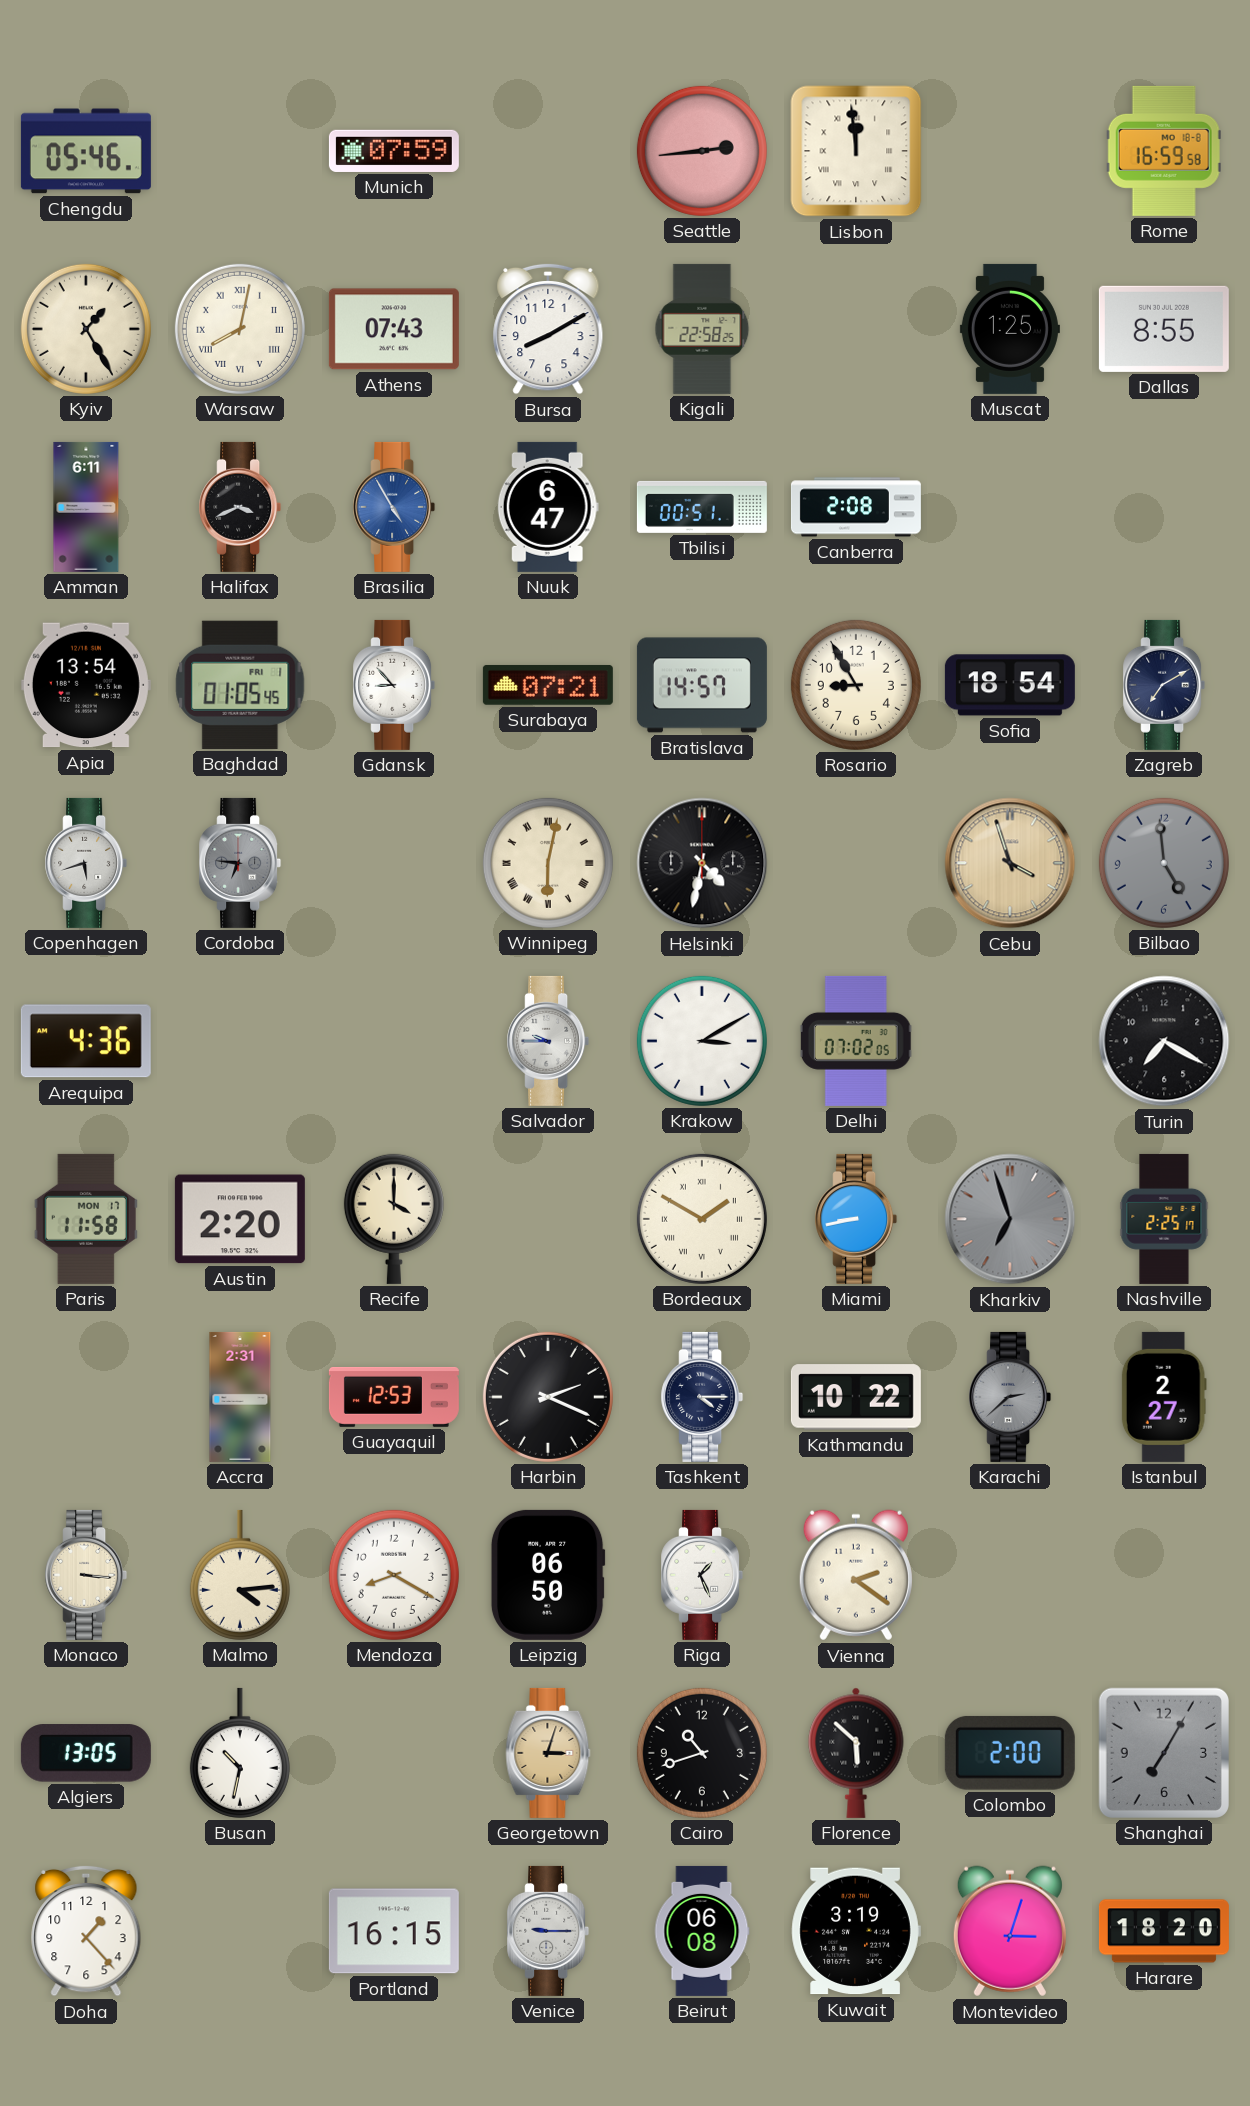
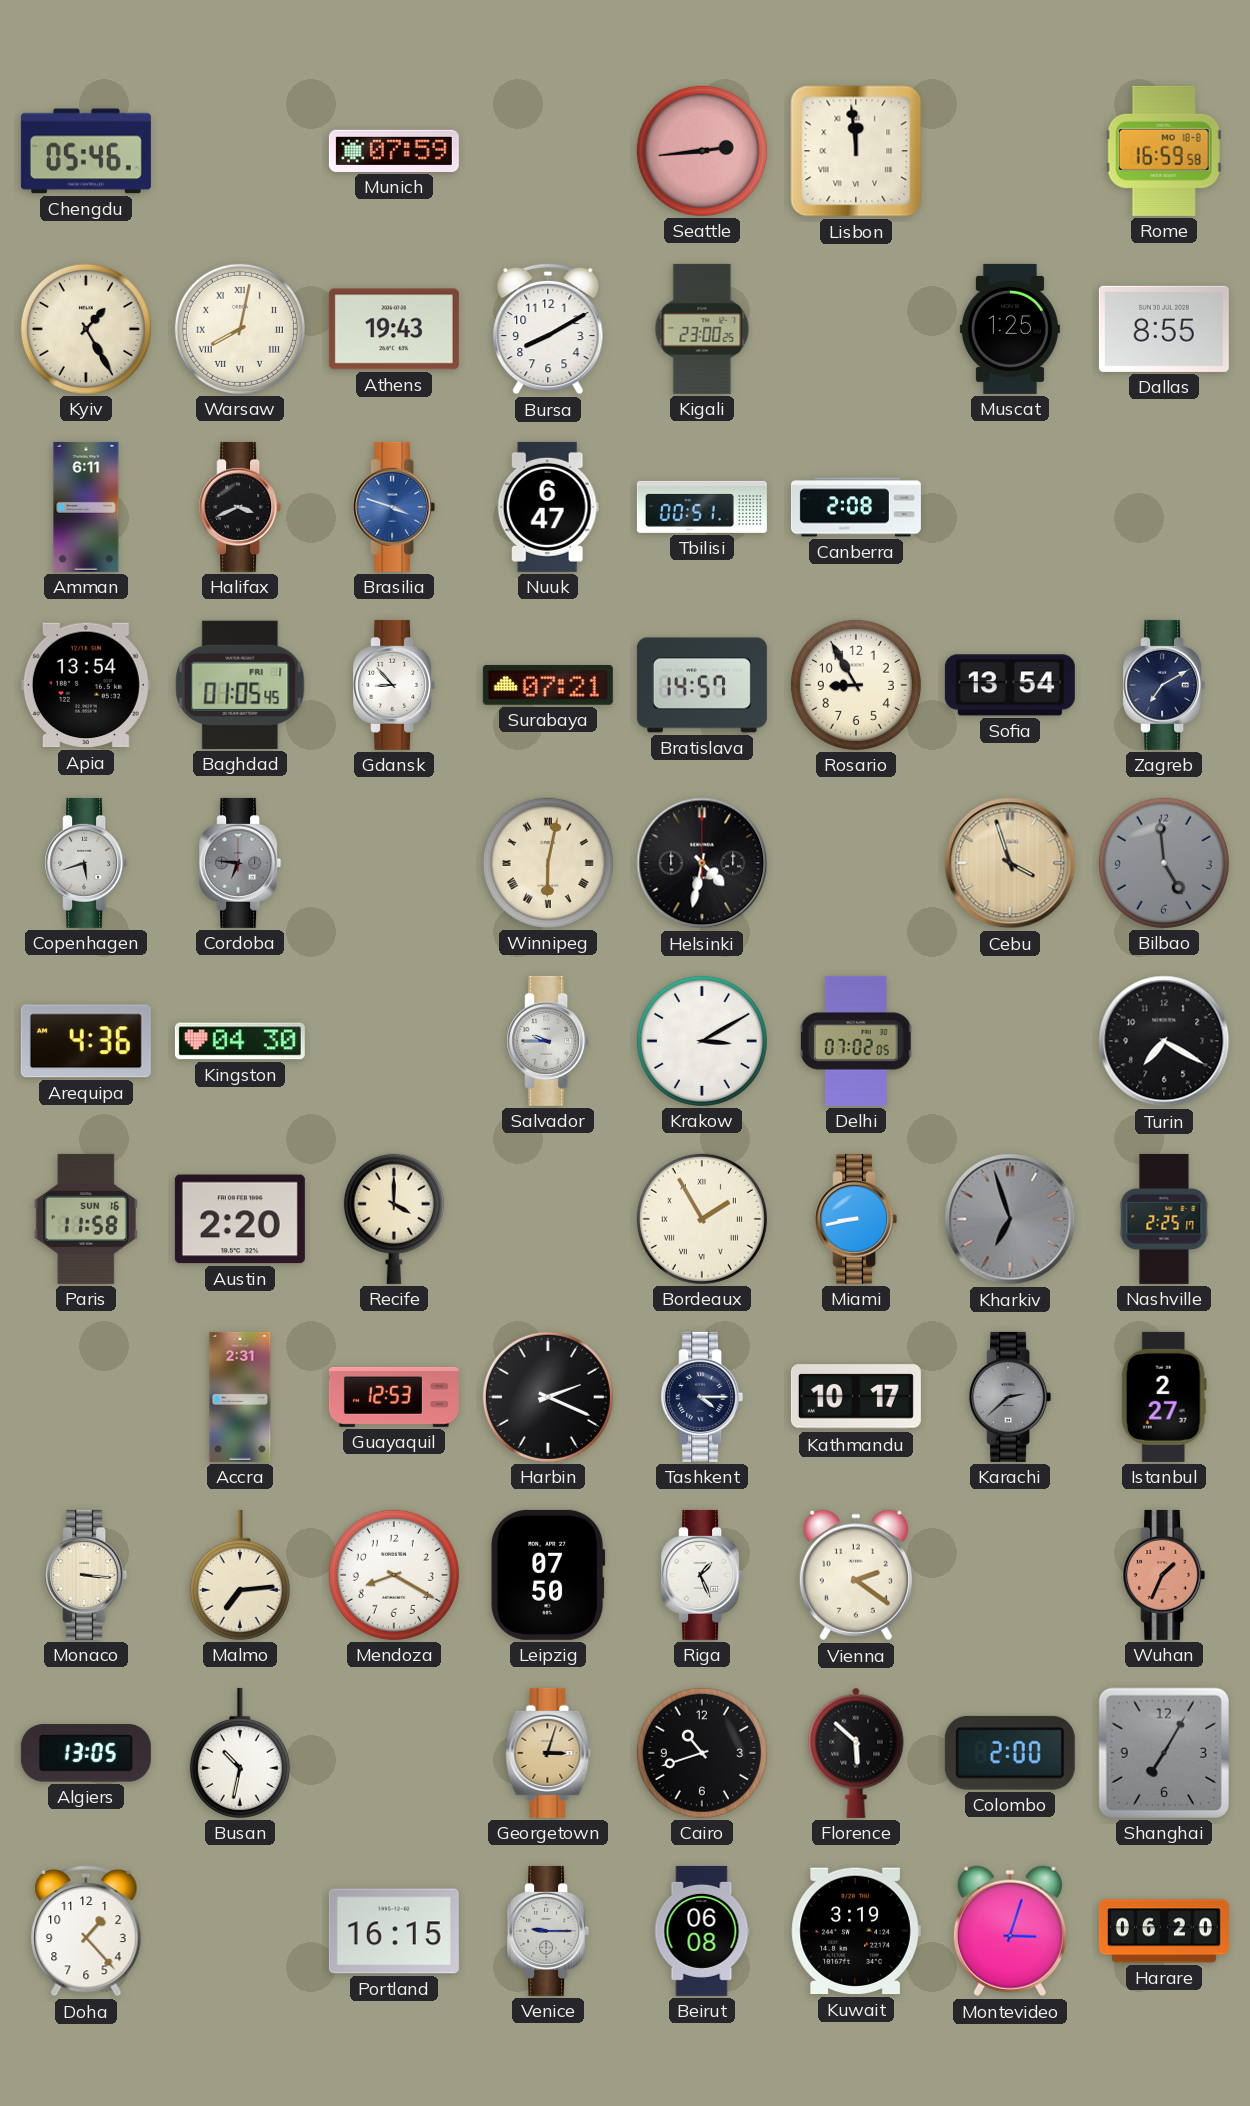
Athens: 07:43 -> 19:43
Kigali: 22:58 -> 23:00
Brasilia: 4:55 -> 3:48
Sofia: 18:54 -> 13:54
Kingston: none -> 04:30
Paris date: MON 17 -> SUN 16
Bordeaux: 1:50 -> 1:55
Kathmandu: 10:22 -> 10:17
Malmo: 4:14 -> 7:14
Leipzig: 06:50 -> 07:50
Wuhan: none -> 1:34
Harare: 18:20 -> 06:20
